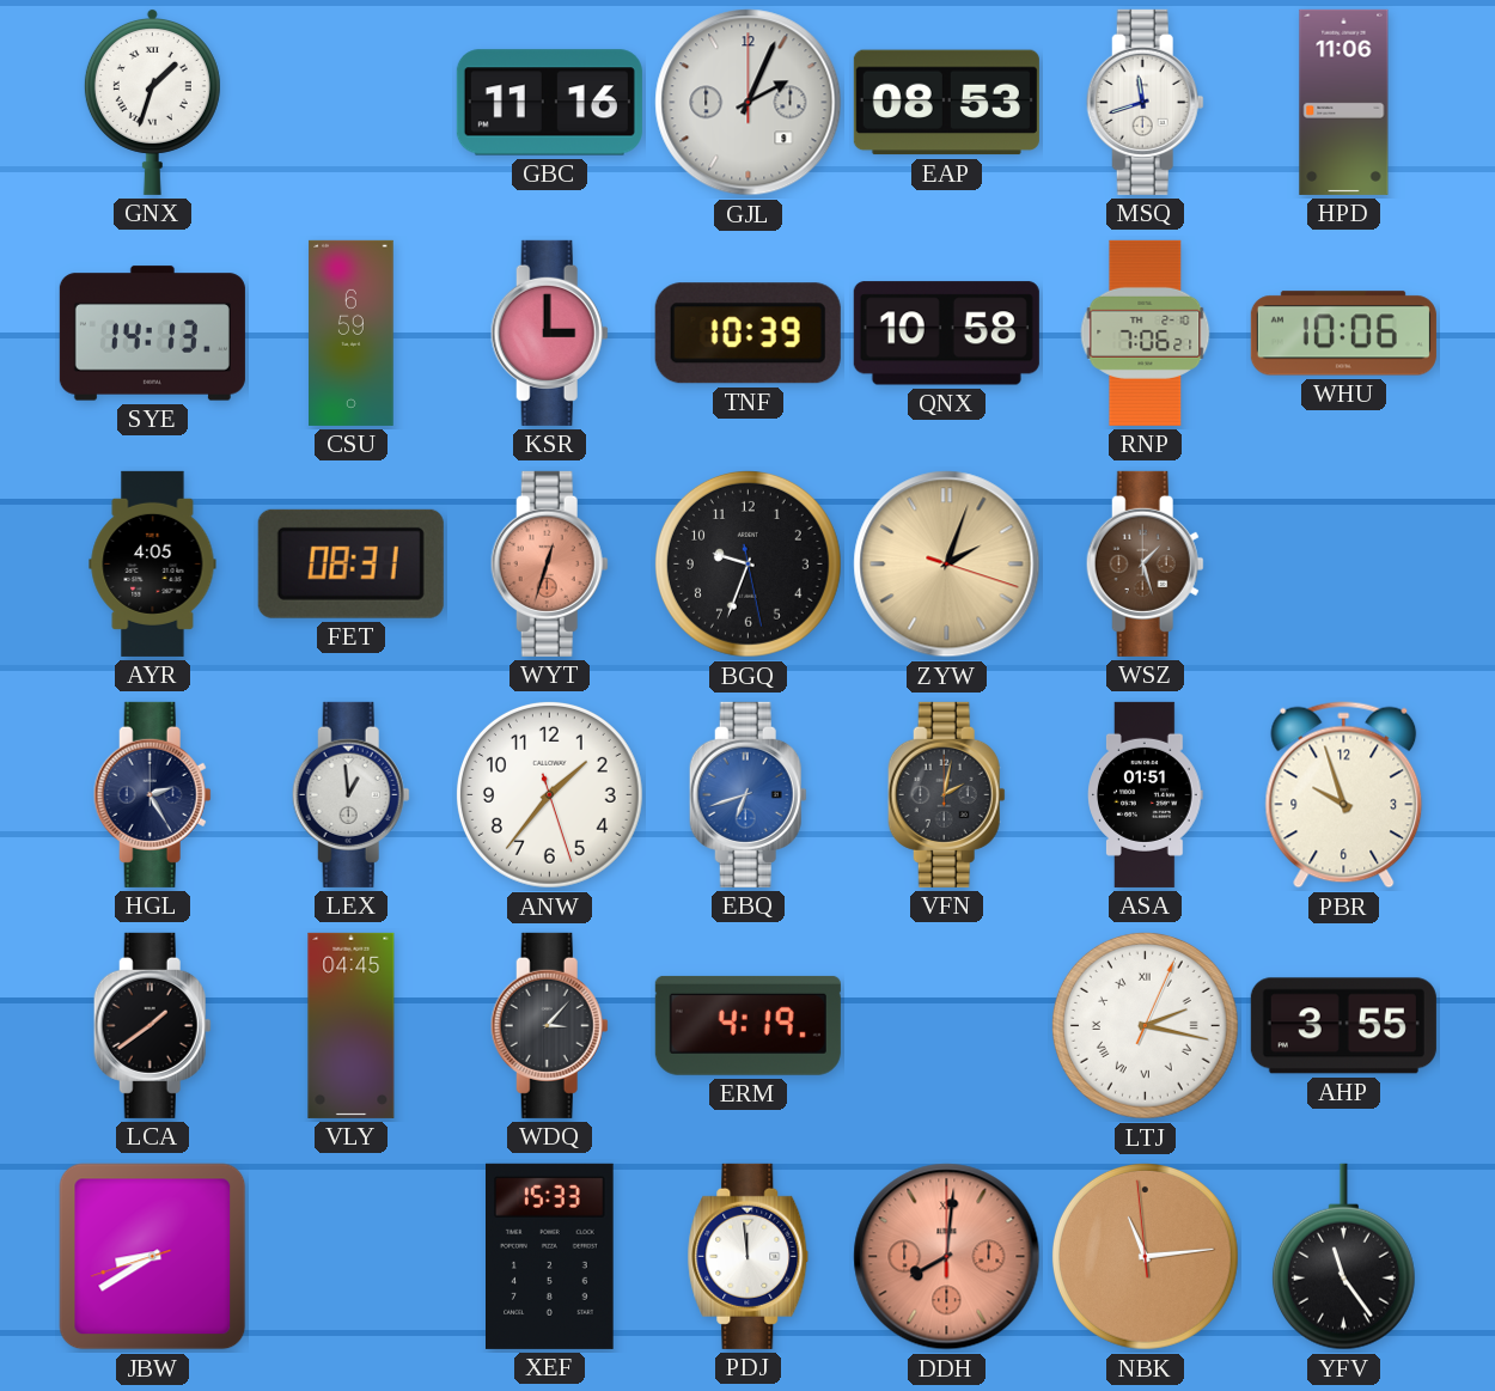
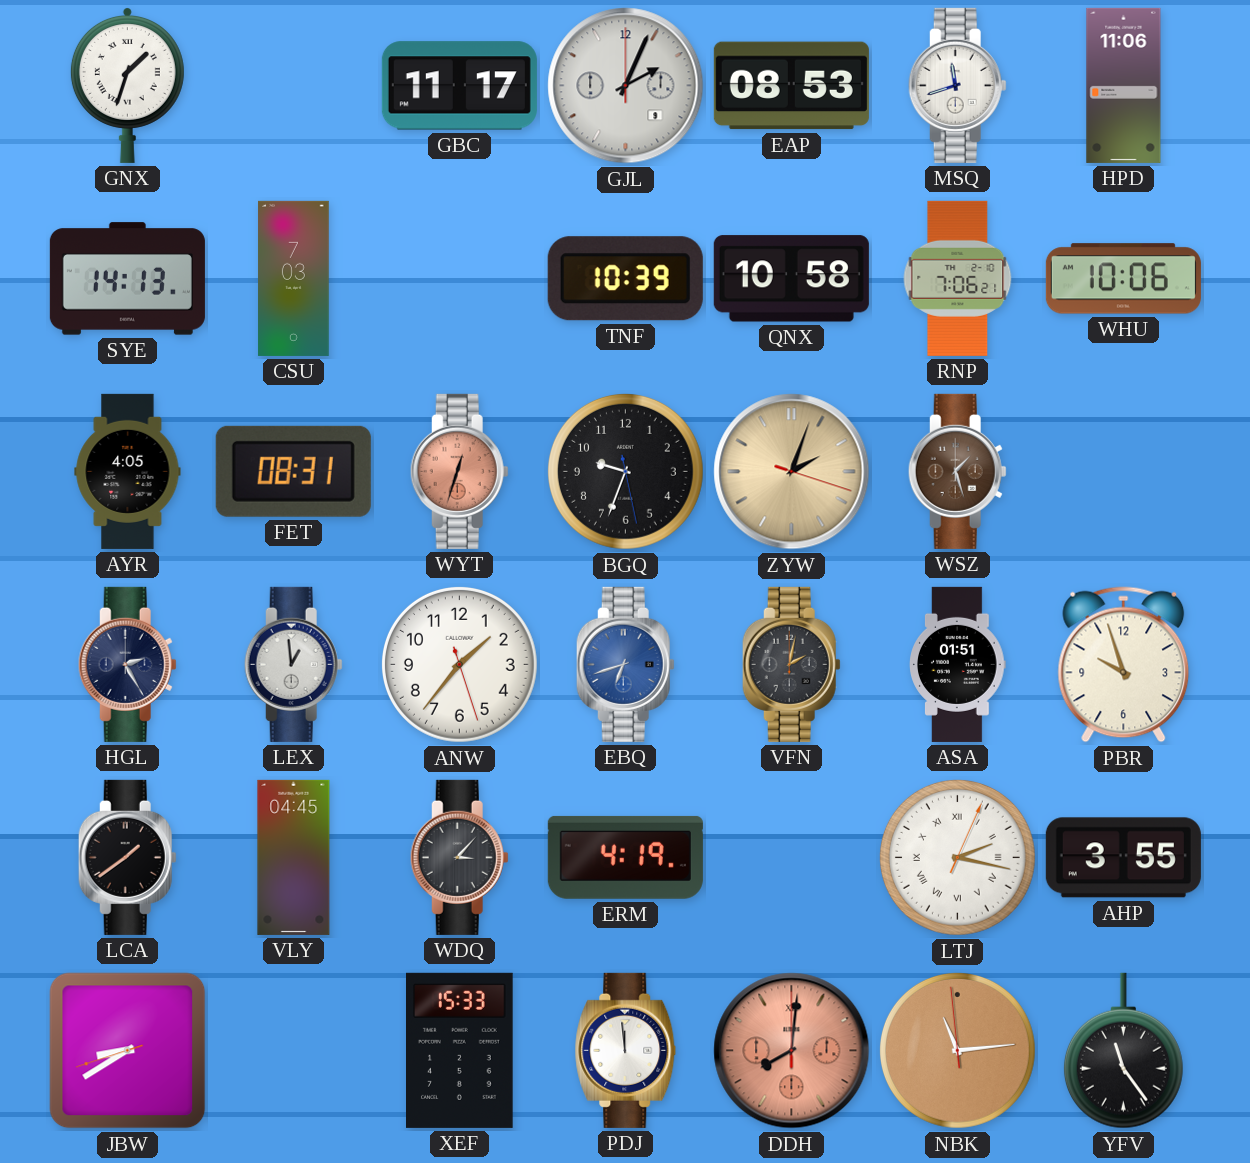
GBC: 11:16 -> 11:17
CSU: 6:59 -> 7:03
KSR: 3:00 -> none
